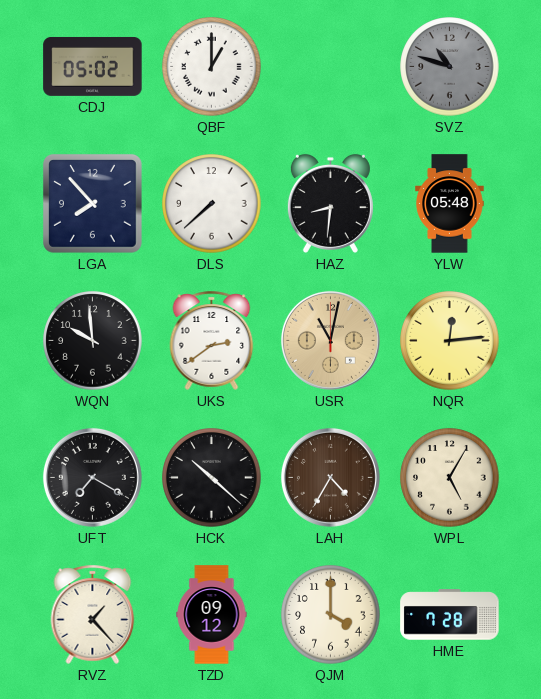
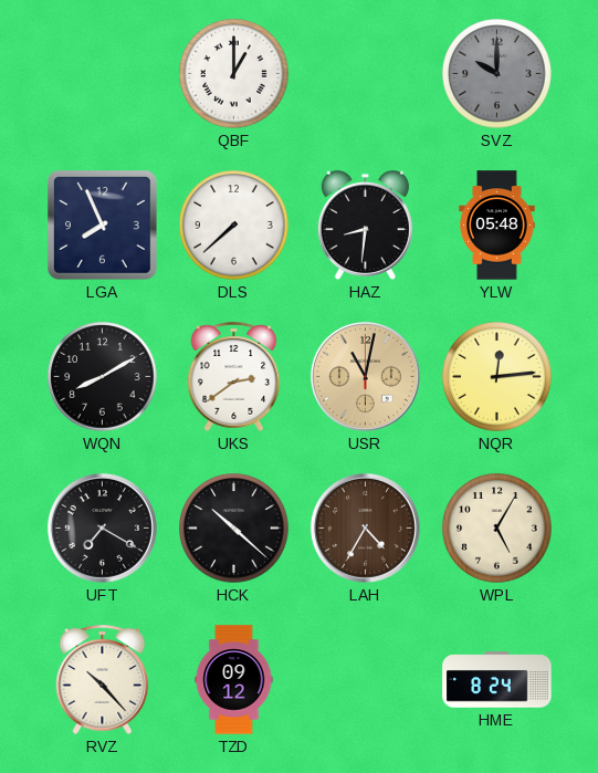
CDJ: 05:02 -> none
SVZ: 10:48 -> 10:00
LGA: 7:53 -> 7:56
WQN: 9:59 -> 8:10
RVZ: 1:23 -> 10:23
QJM: 4:00 -> none
HME: 7:28 -> 8:24
